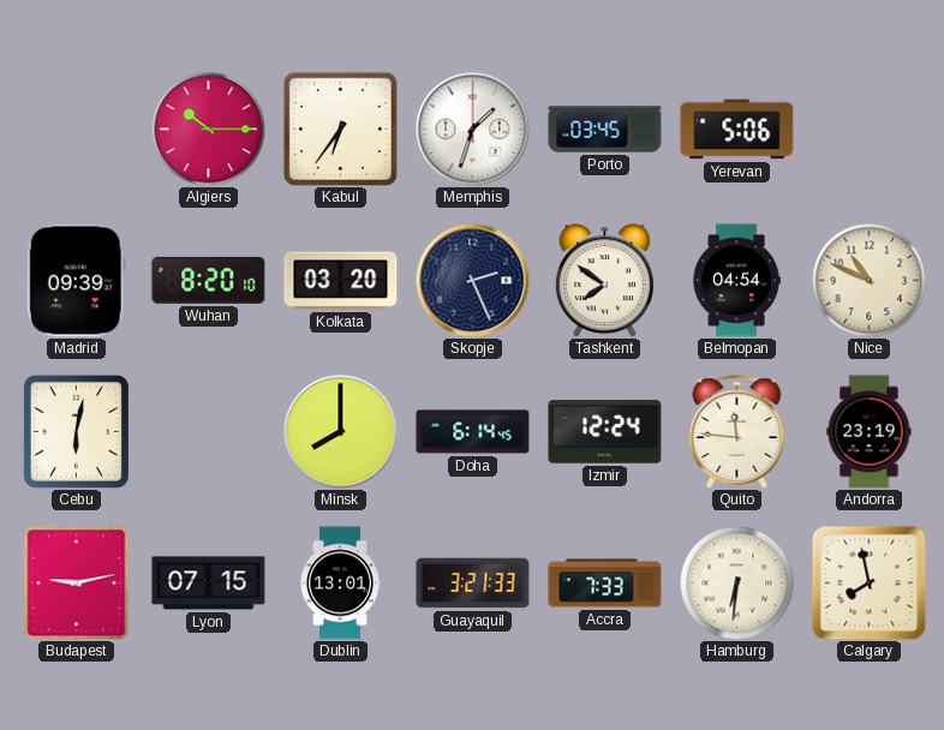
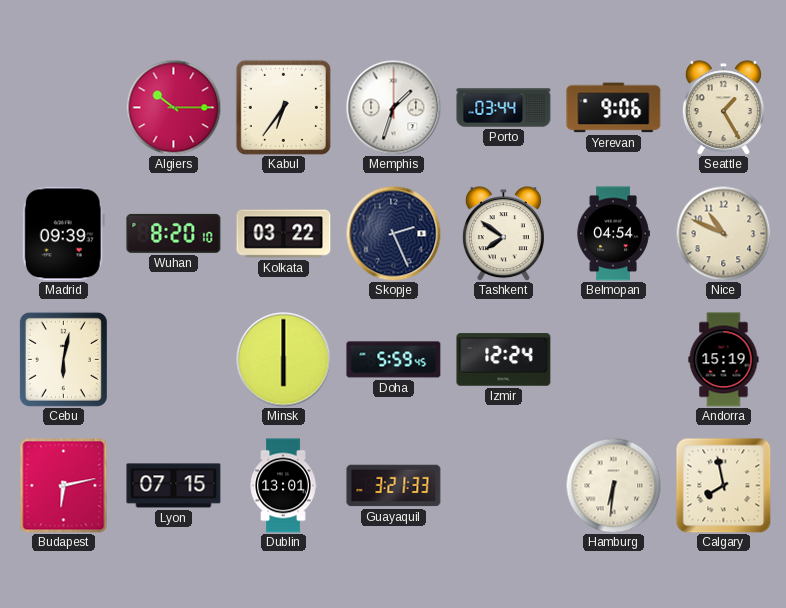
Porto: 03:45 -> 03:44
Yerevan: 5:06 -> 9:06
Seattle: none -> 1:25
Kolkata: 03:20 -> 03:22
Minsk: 8:00 -> 6:00
Doha: 6:14 -> 5:59
Quito: 11:46 -> none
Andorra: 23:19 -> 15:19
Budapest: 9:13 -> 6:13
Accra: 7:33 -> none
